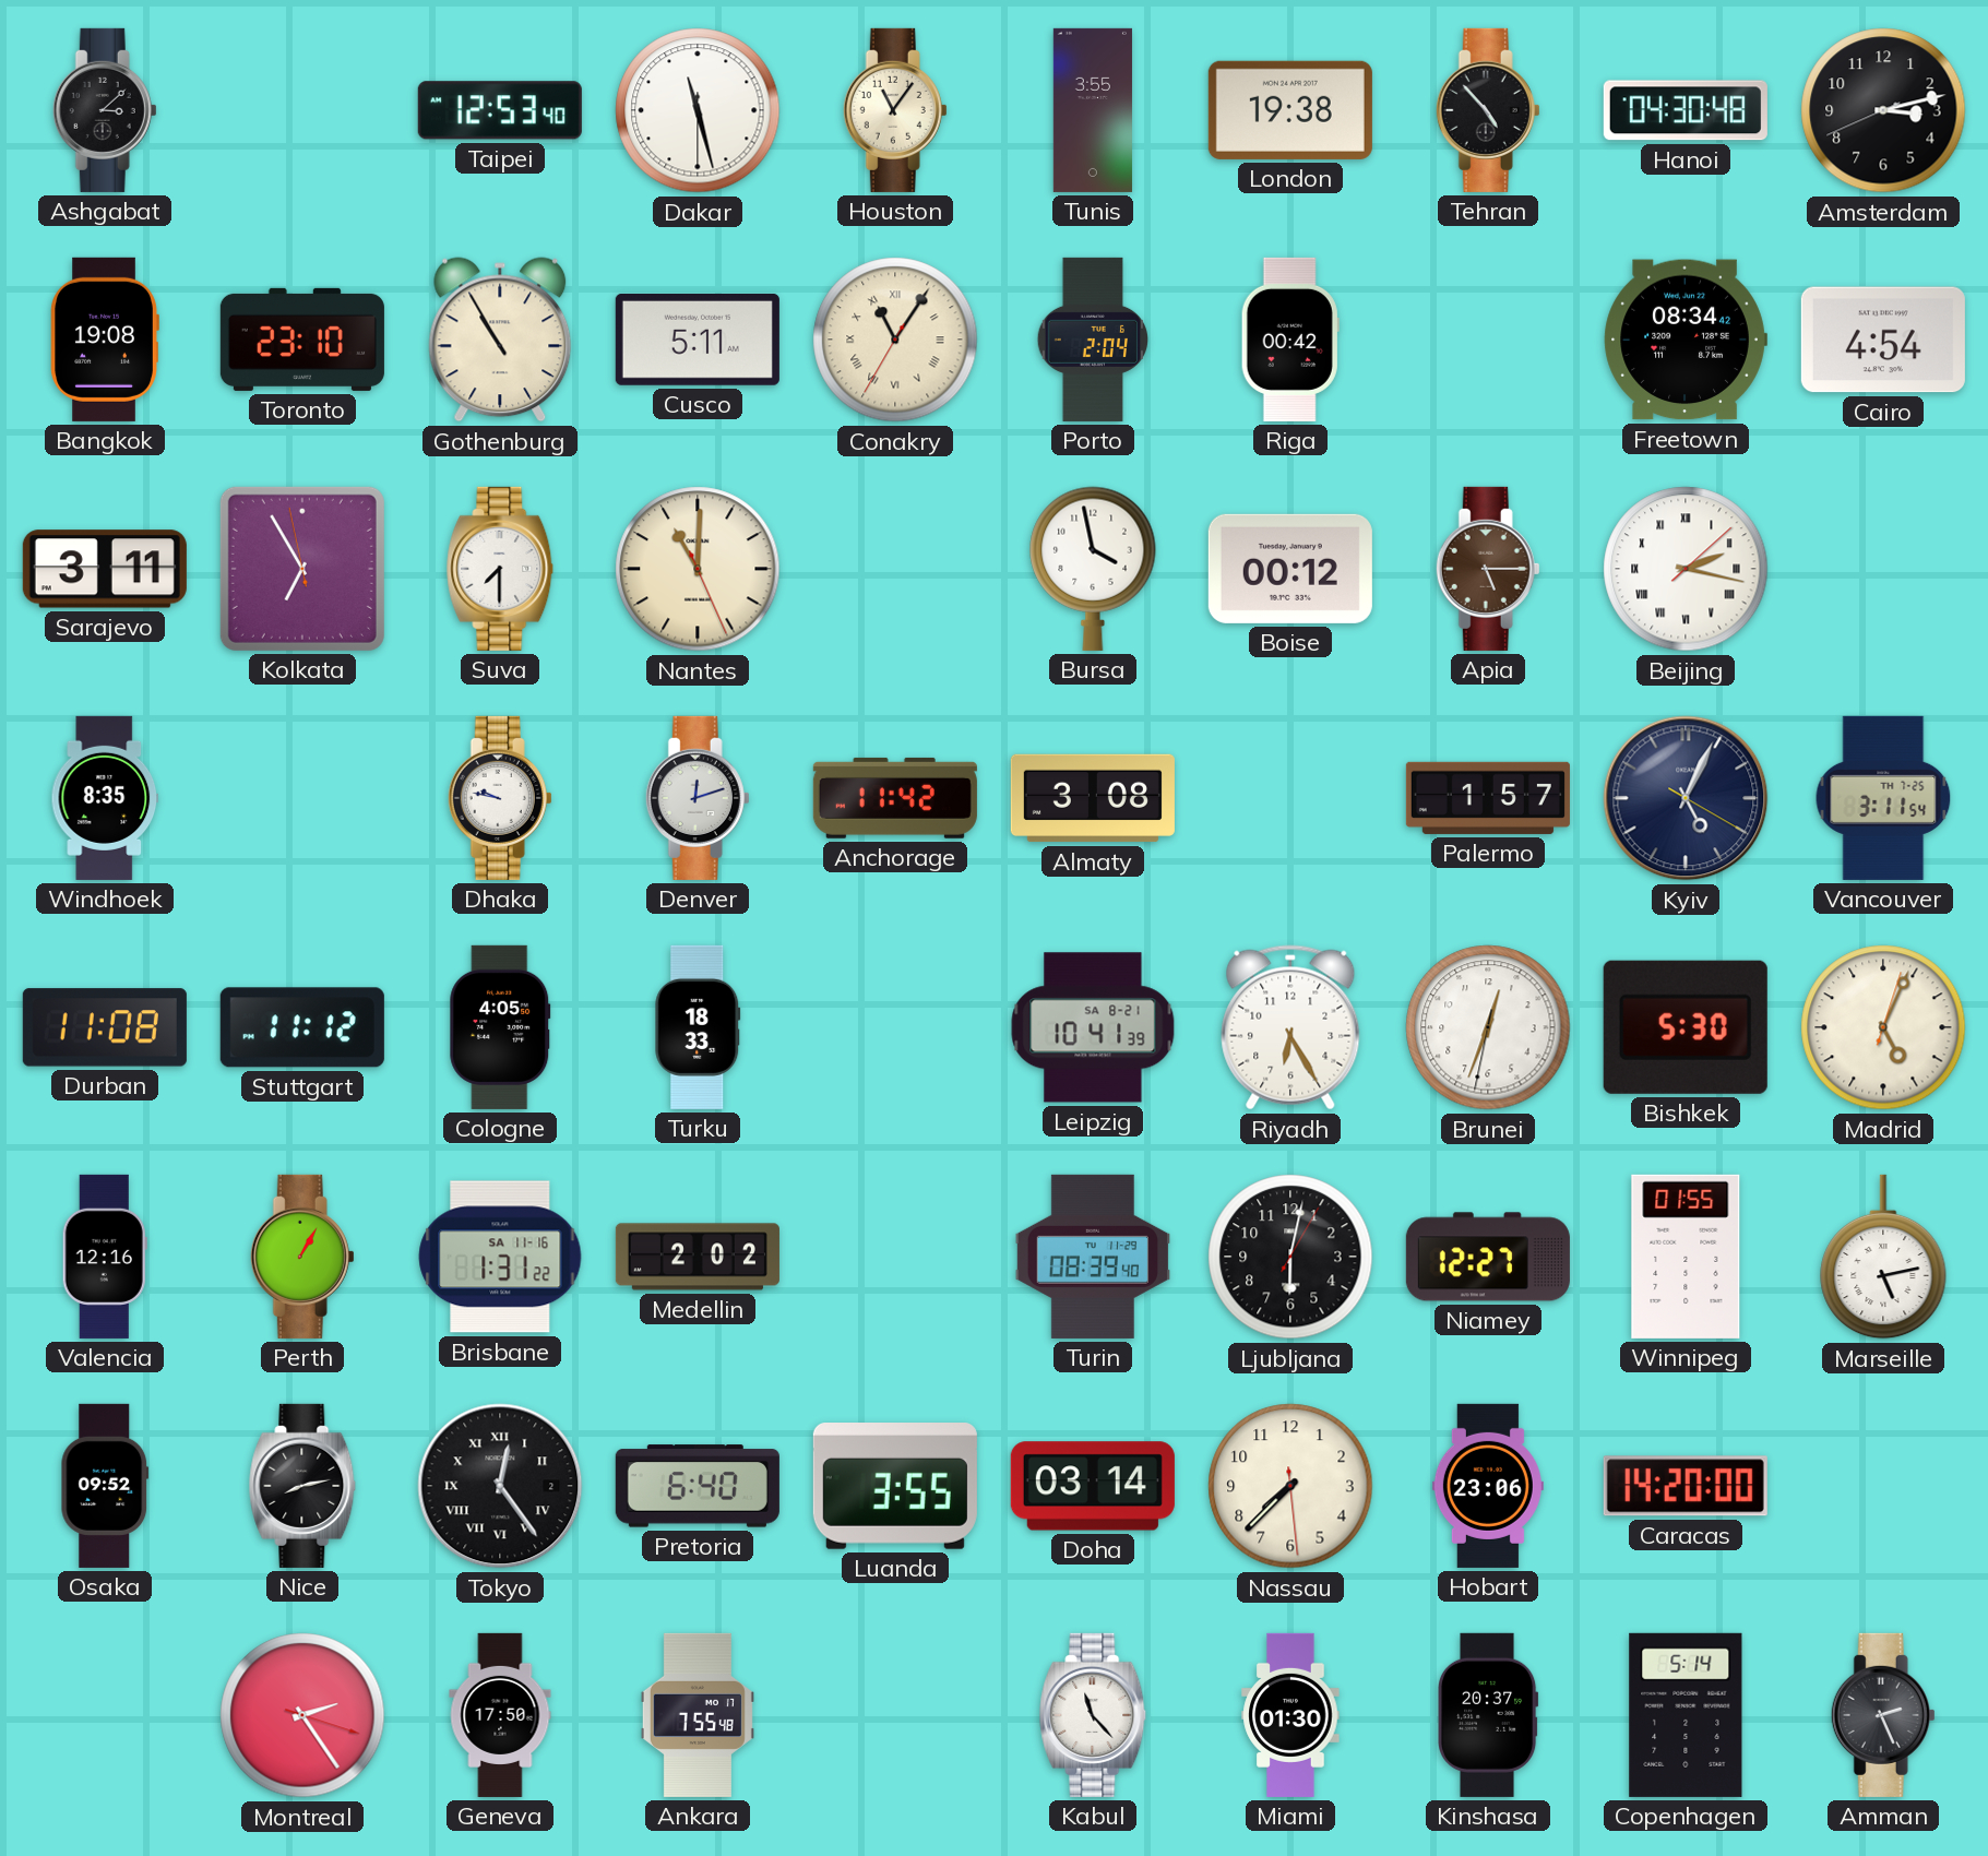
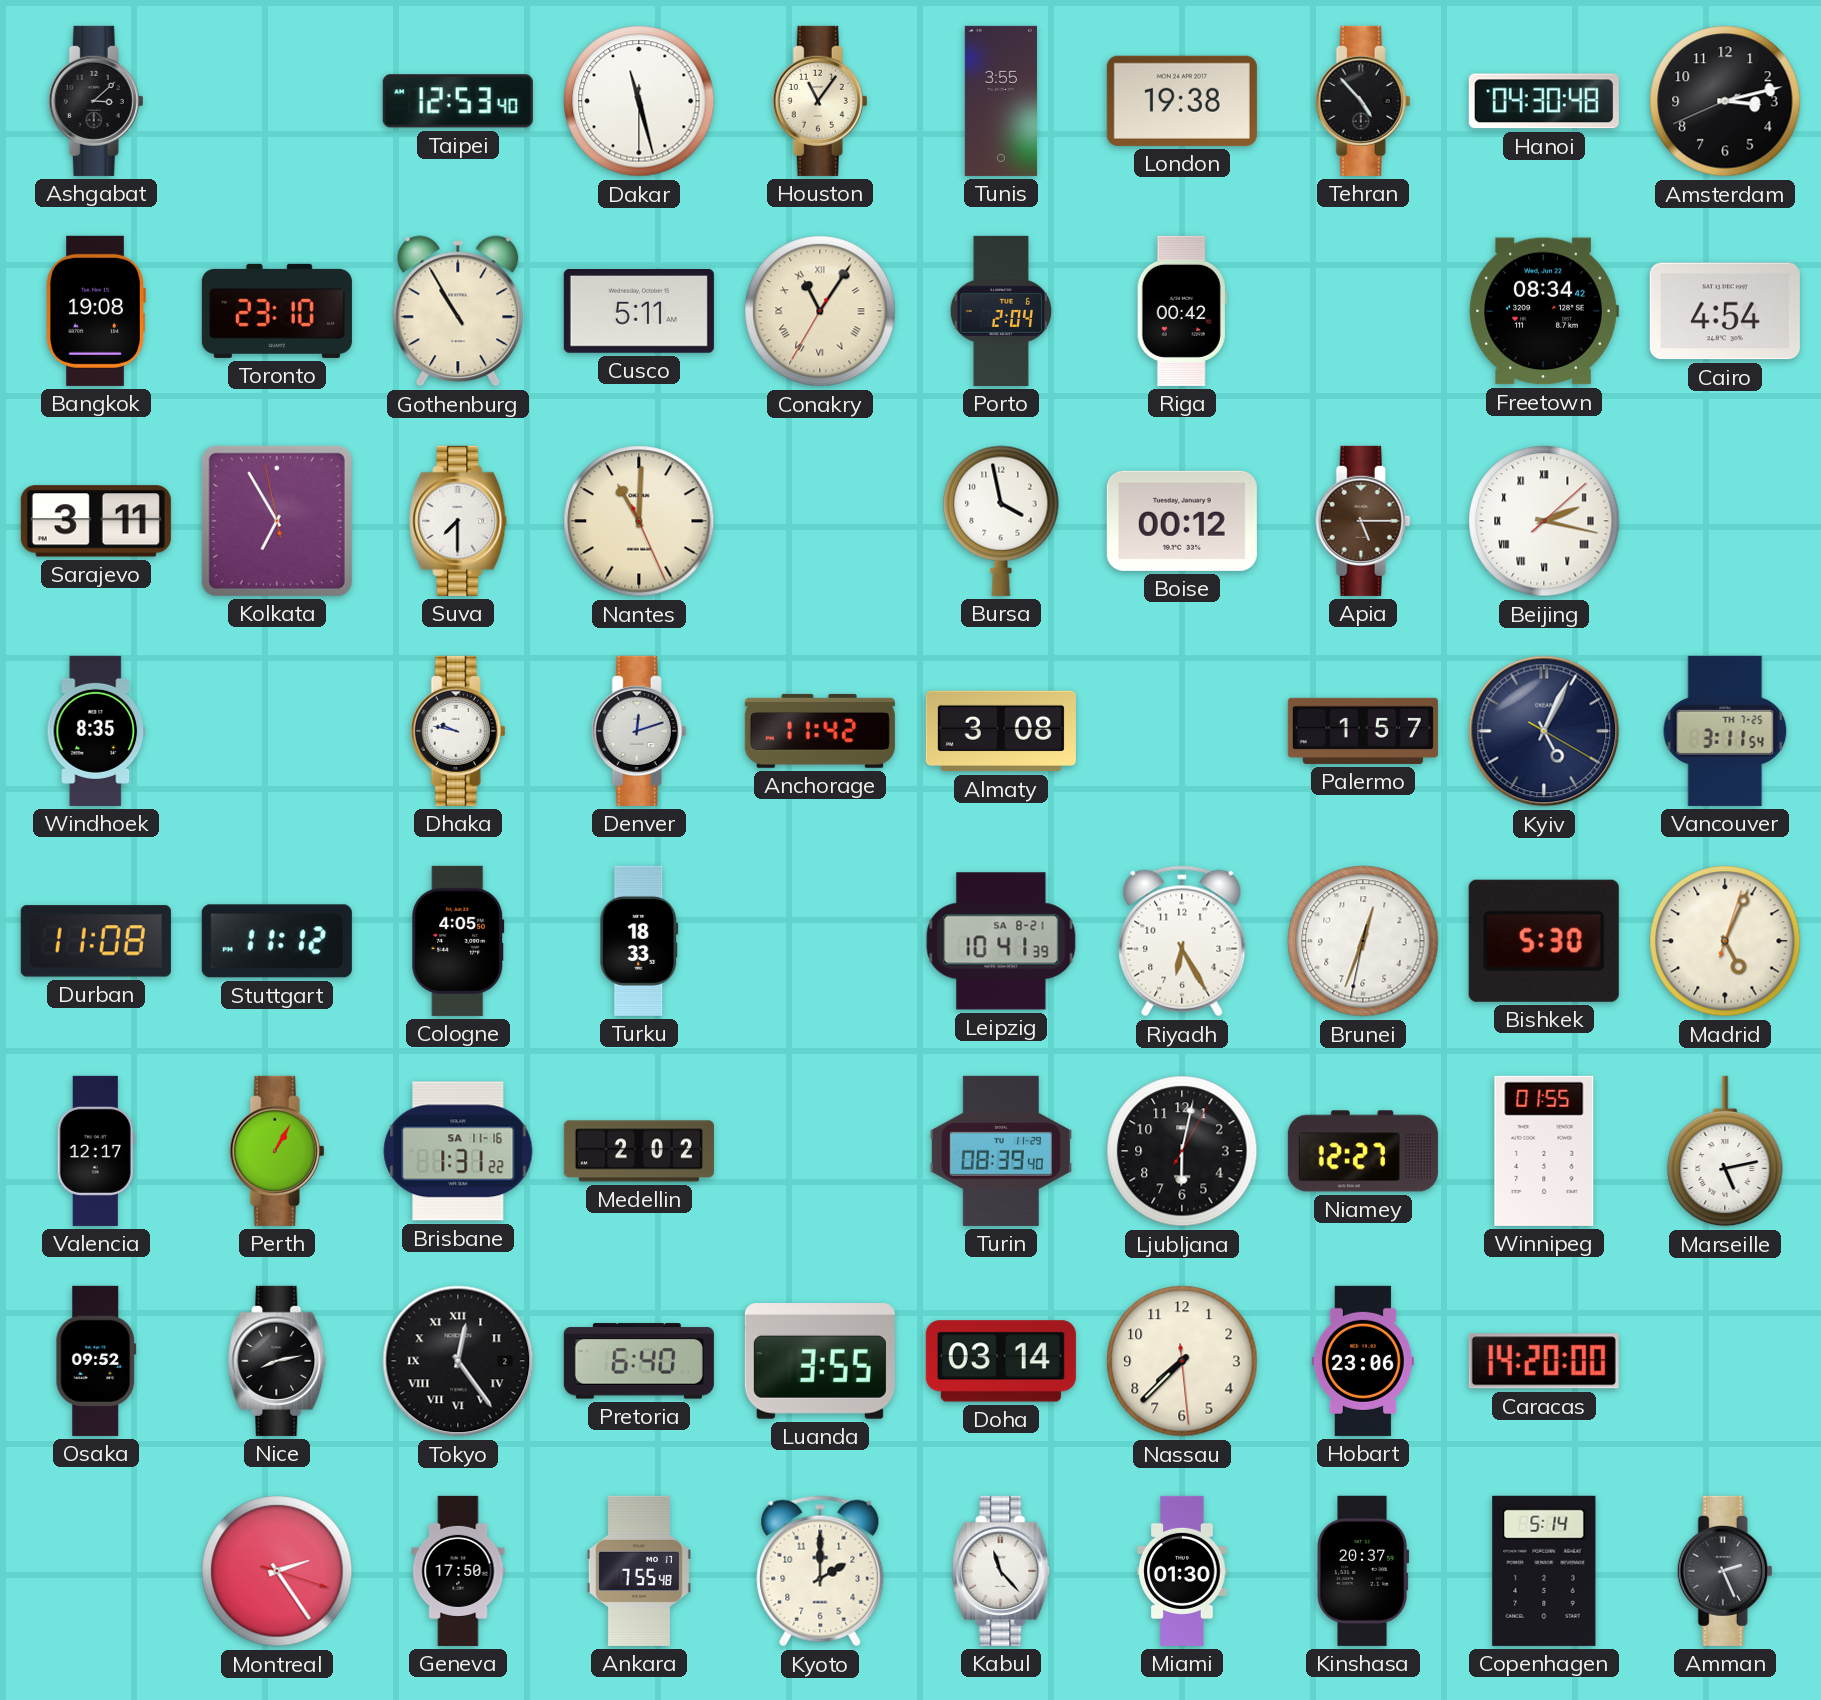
Valencia: 12:16 -> 12:17
Kyoto: none -> 2:00
